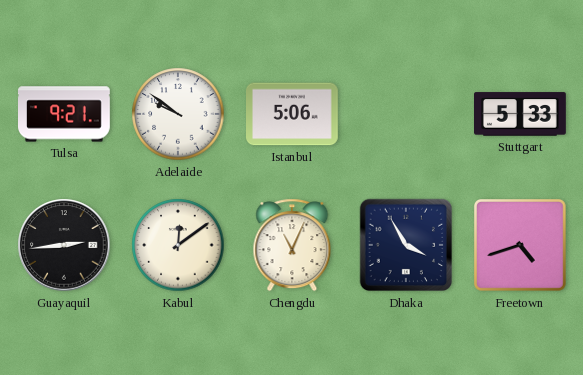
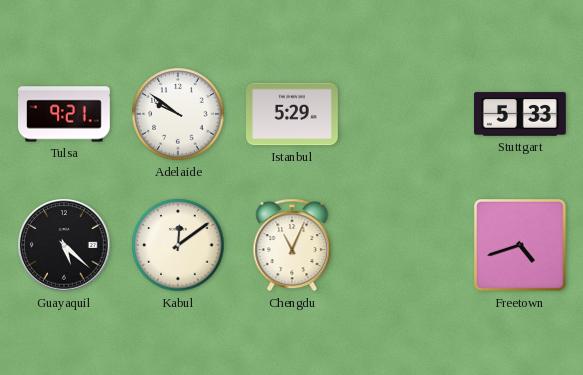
Istanbul: 5:06 -> 5:29
Guayaquil: 2:44 -> 5:22
Dhaka: 3:55 -> none
